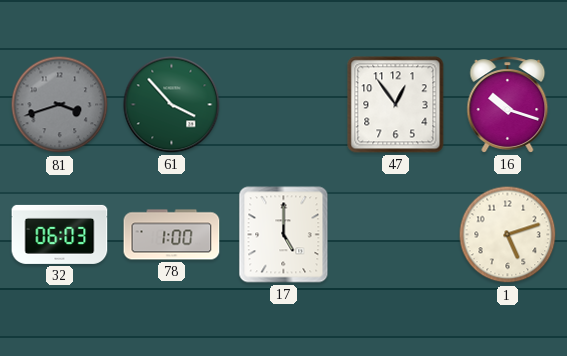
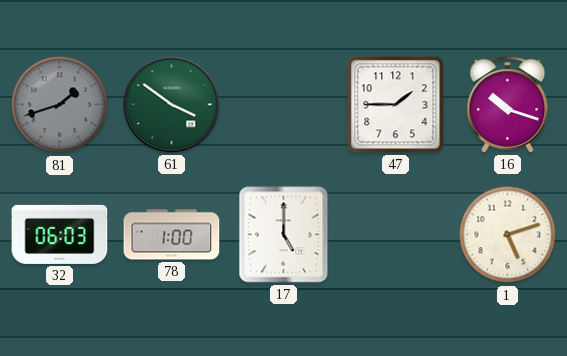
81: 3:42 -> 1:42
61: 3:53 -> 3:51
47: 12:54 -> 1:45
